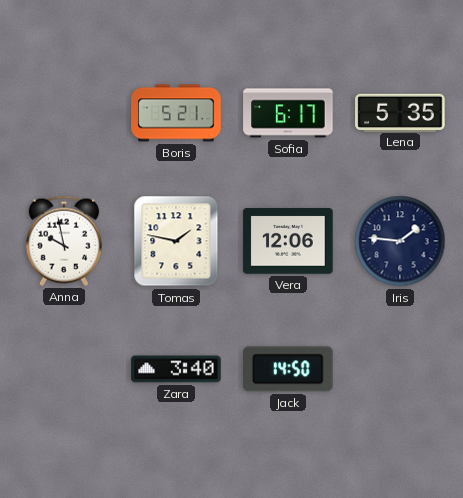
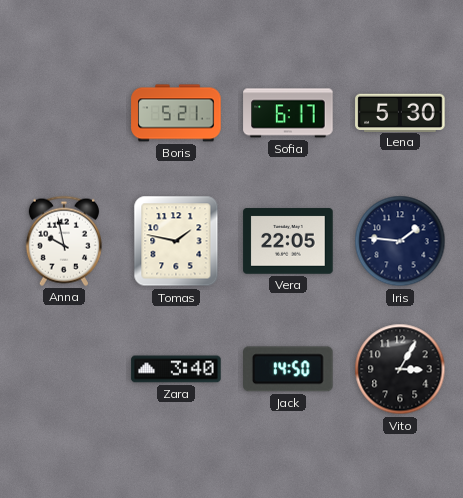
Lena: 5:35 -> 5:30
Vera: 12:06 -> 22:05
Vito: none -> 3:05
